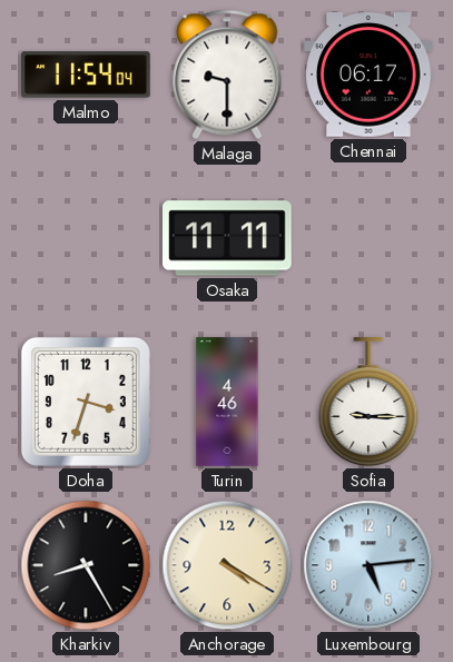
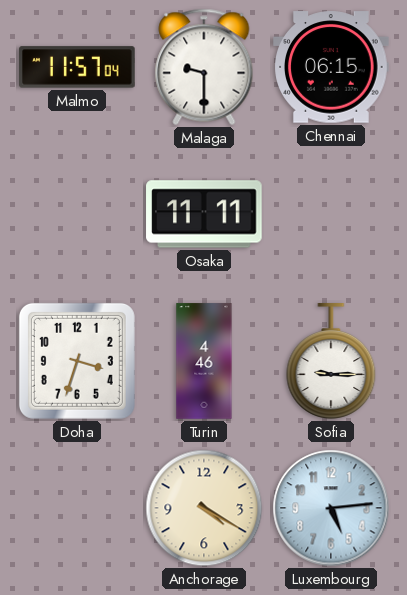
Malmo: 11:54 -> 11:57
Chennai: 06:17 -> 06:15
Kharkiv: 8:25 -> none
